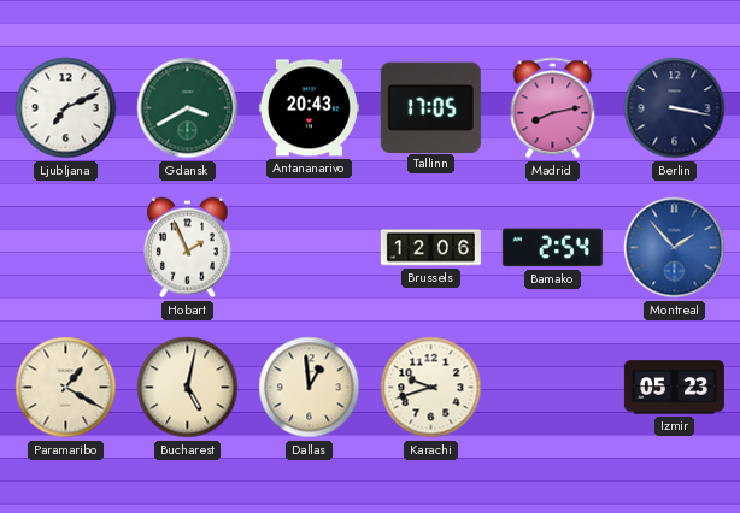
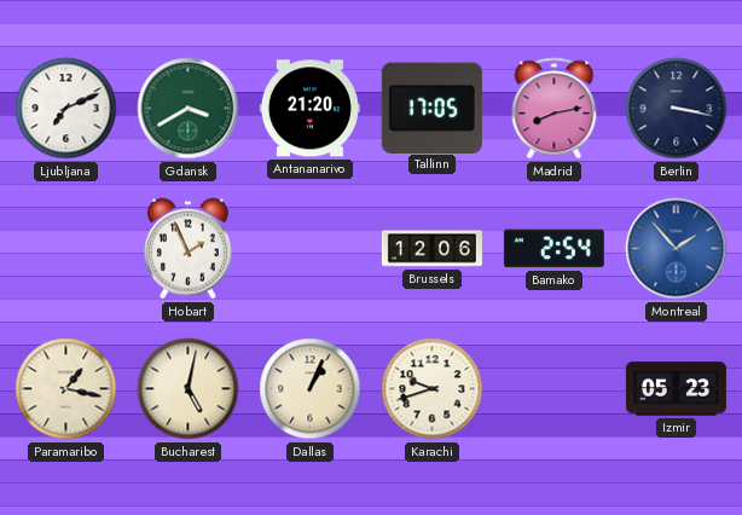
Antananarivo: 20:43 -> 21:20
Paramaribo: 1:20 -> 1:17
Dallas: 12:59 -> 1:04
